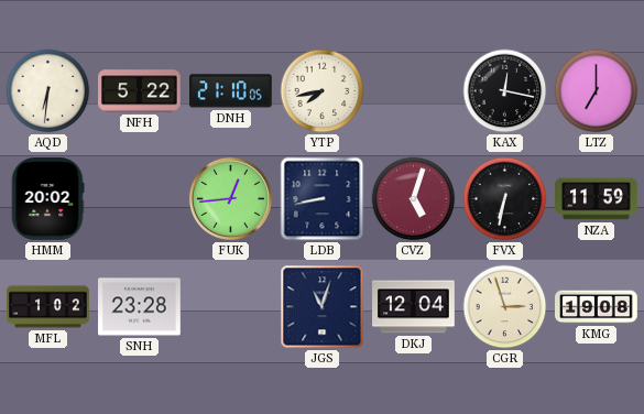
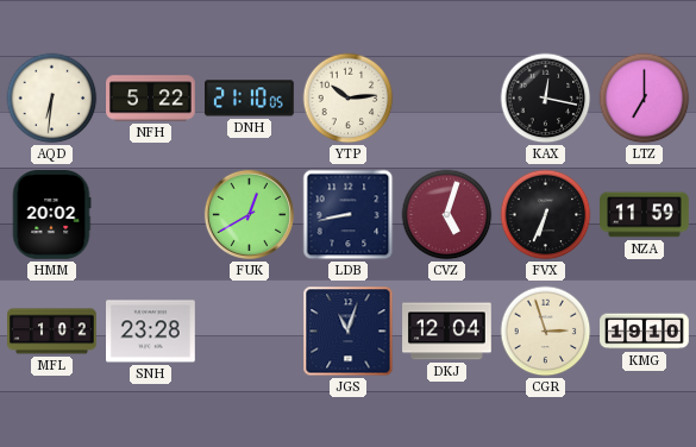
YTP: 7:43 -> 10:14
FUK: 12:44 -> 12:40
FVX: 6:32 -> 6:34
KMG: 19:08 -> 19:10
